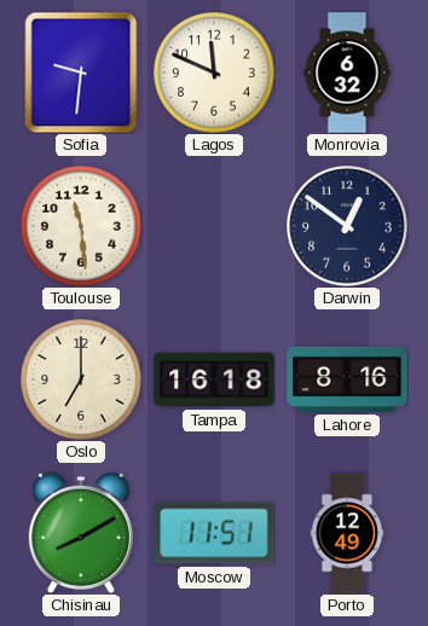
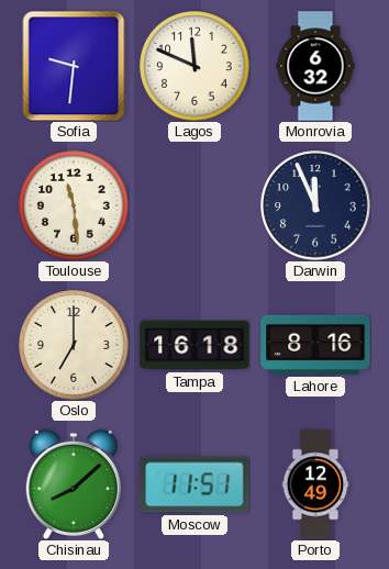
Darwin: 12:51 -> 11:56
Chisinau: 8:10 -> 8:08
